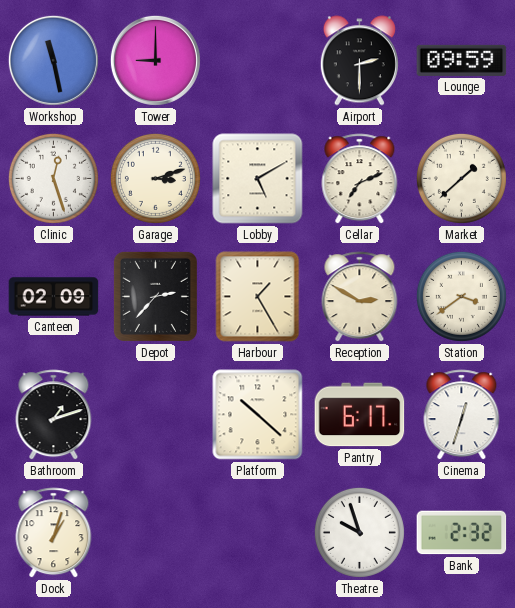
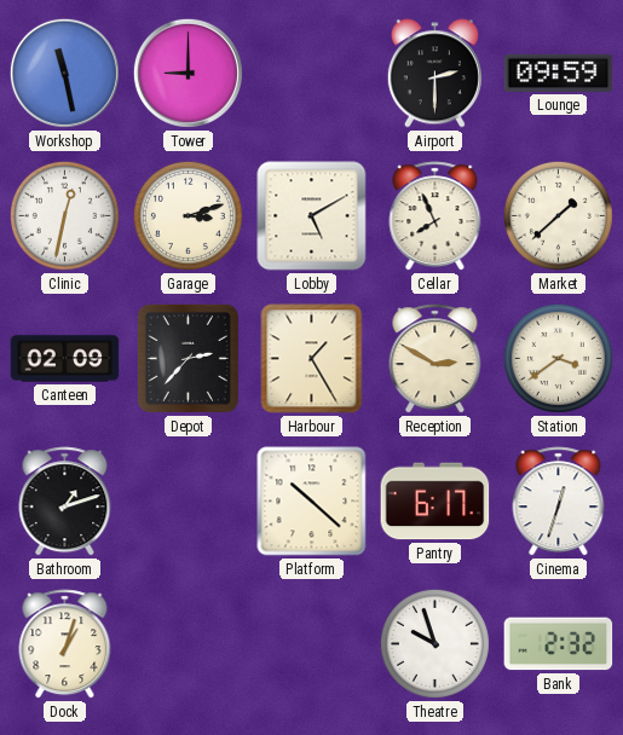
Clinic: 12:27 -> 12:32
Cellar: 7:11 -> 7:56
